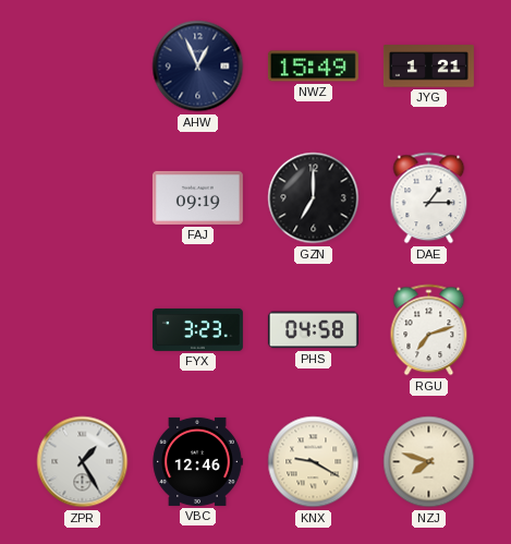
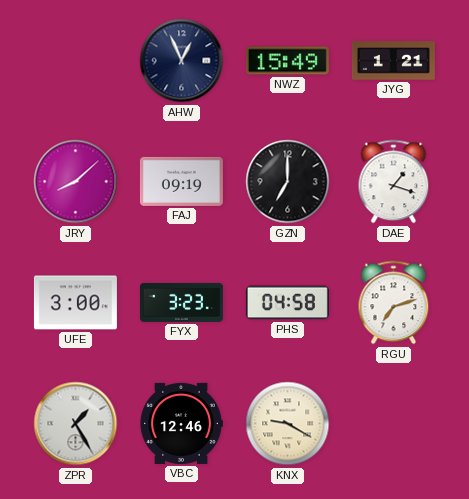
JRY: none -> 8:08
DAE: 1:15 -> 1:18
UFE: none -> 3:00
NZJ: 7:48 -> none
